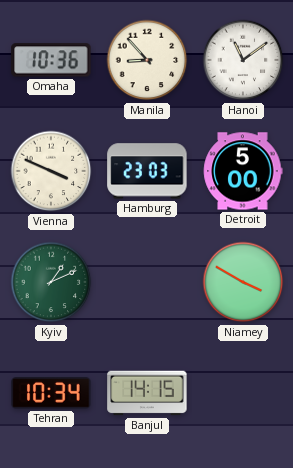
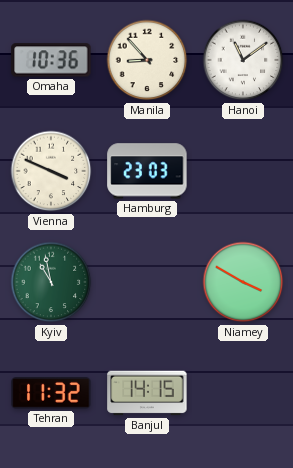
Detroit: 5:00 -> none
Kyiv: 1:11 -> 10:58
Tehran: 10:34 -> 11:32
